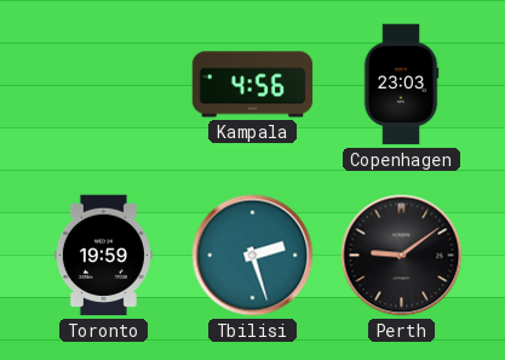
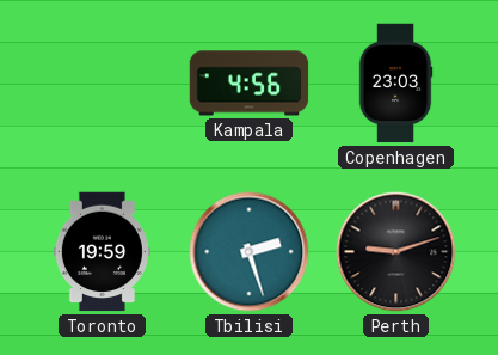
Perth: 9:09 -> 9:12
